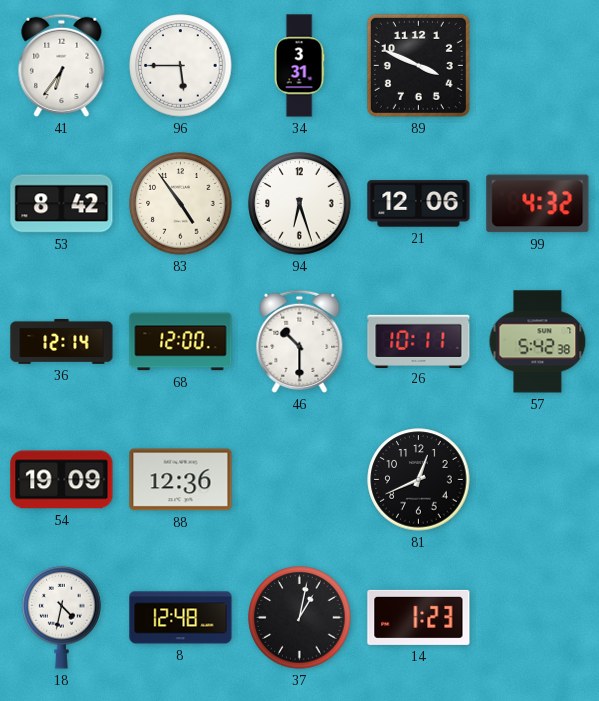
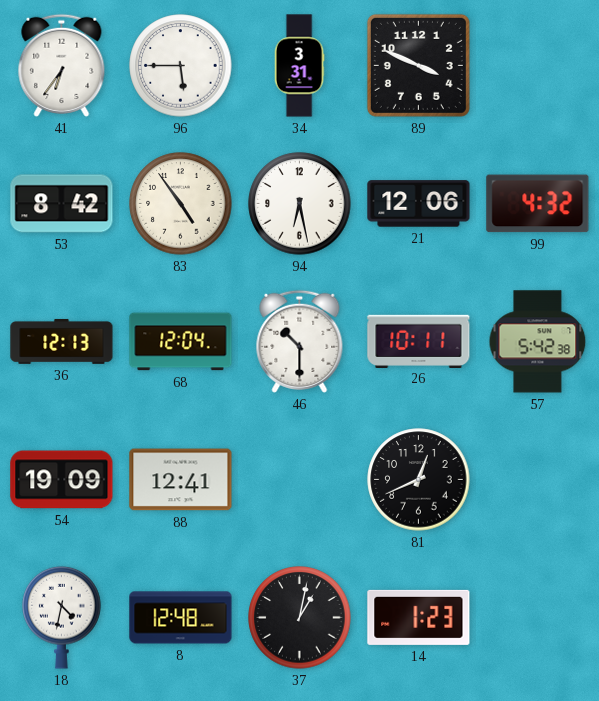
94: 6:27 -> 6:28
36: 12:14 -> 12:13
68: 12:00 -> 12:04
88: 12:36 -> 12:41
